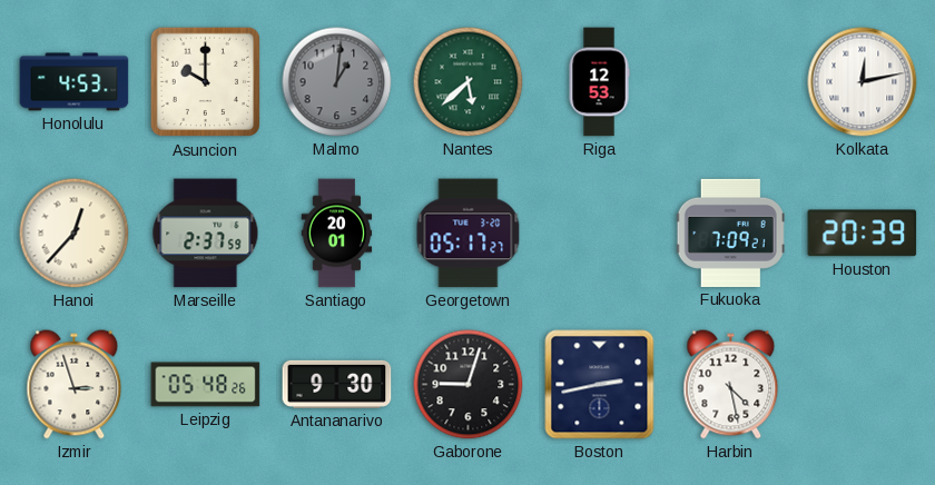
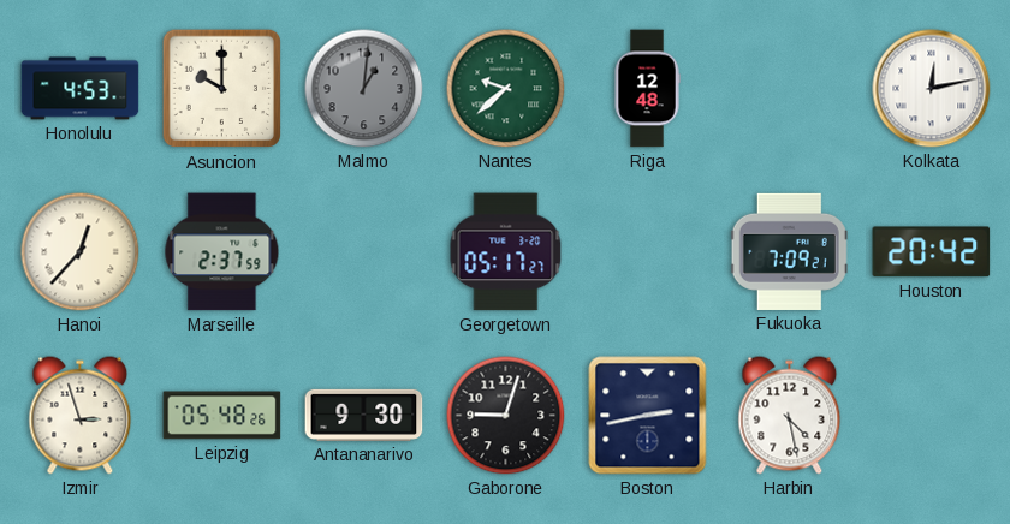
Nantes: 5:38 -> 9:38
Riga: 12:53 -> 12:48
Santiago: 20:01 -> none
Houston: 20:39 -> 20:42
